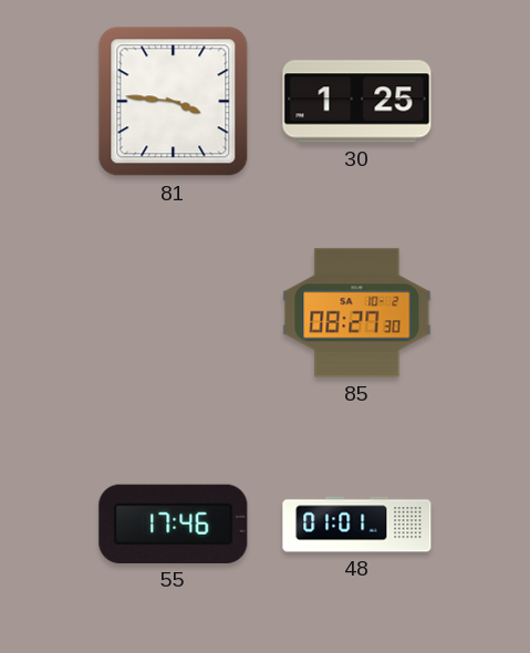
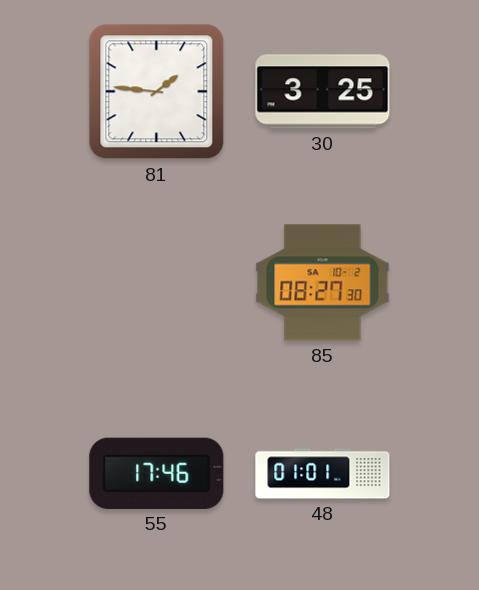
81: 3:46 -> 1:46
30: 1:25 -> 3:25
